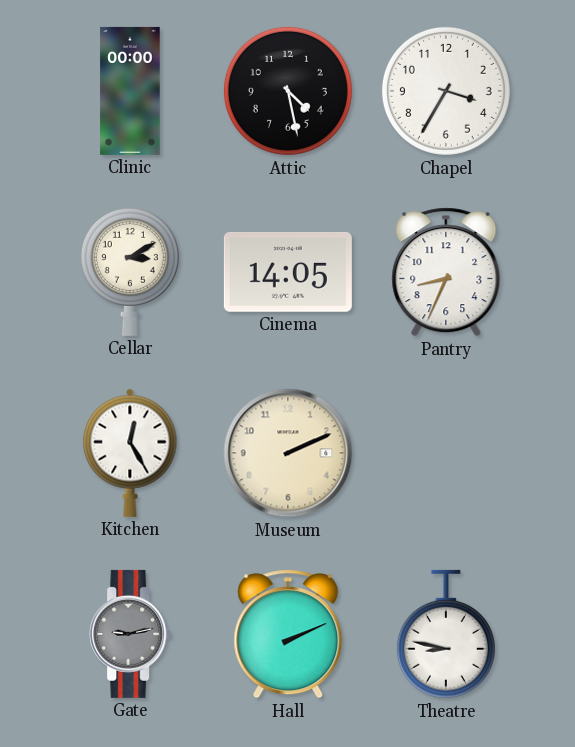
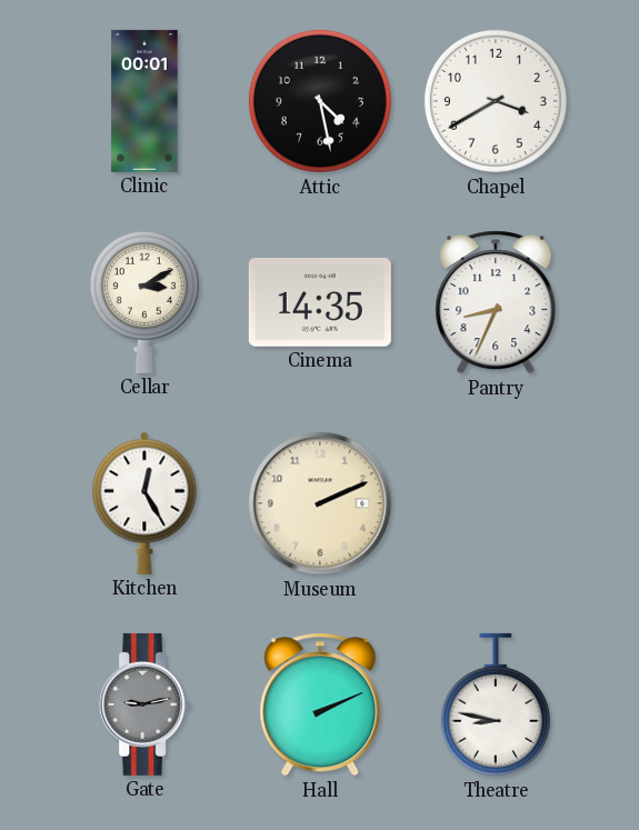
Clinic: 00:00 -> 00:01
Chapel: 3:35 -> 3:40
Cinema: 14:05 -> 14:35
